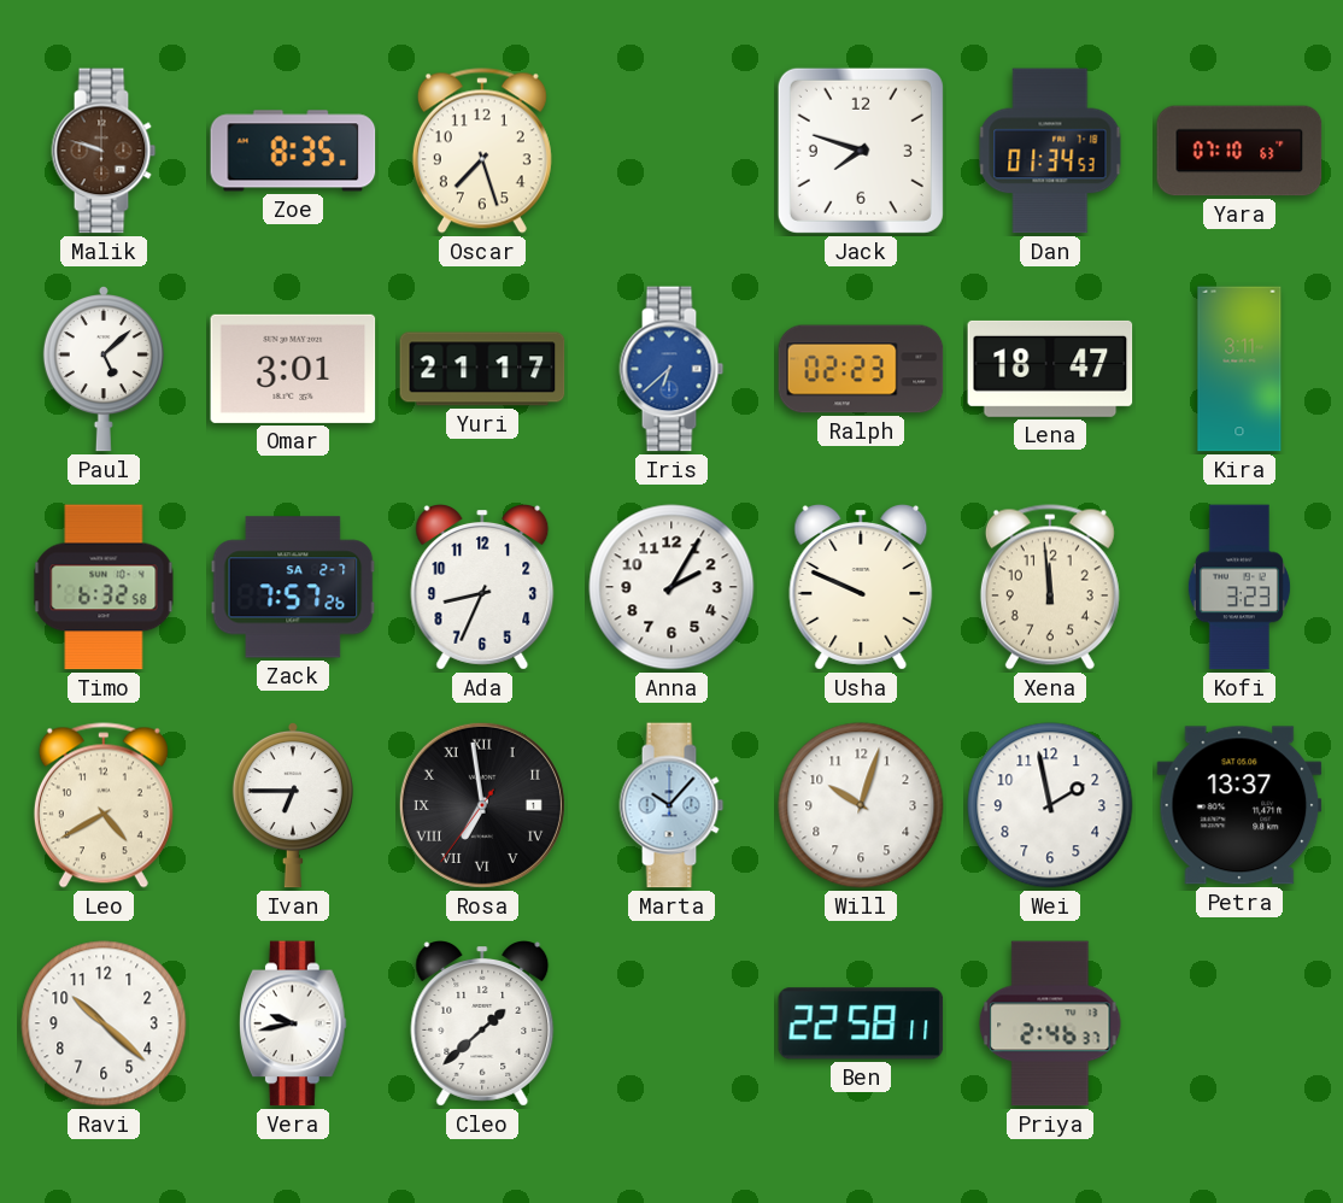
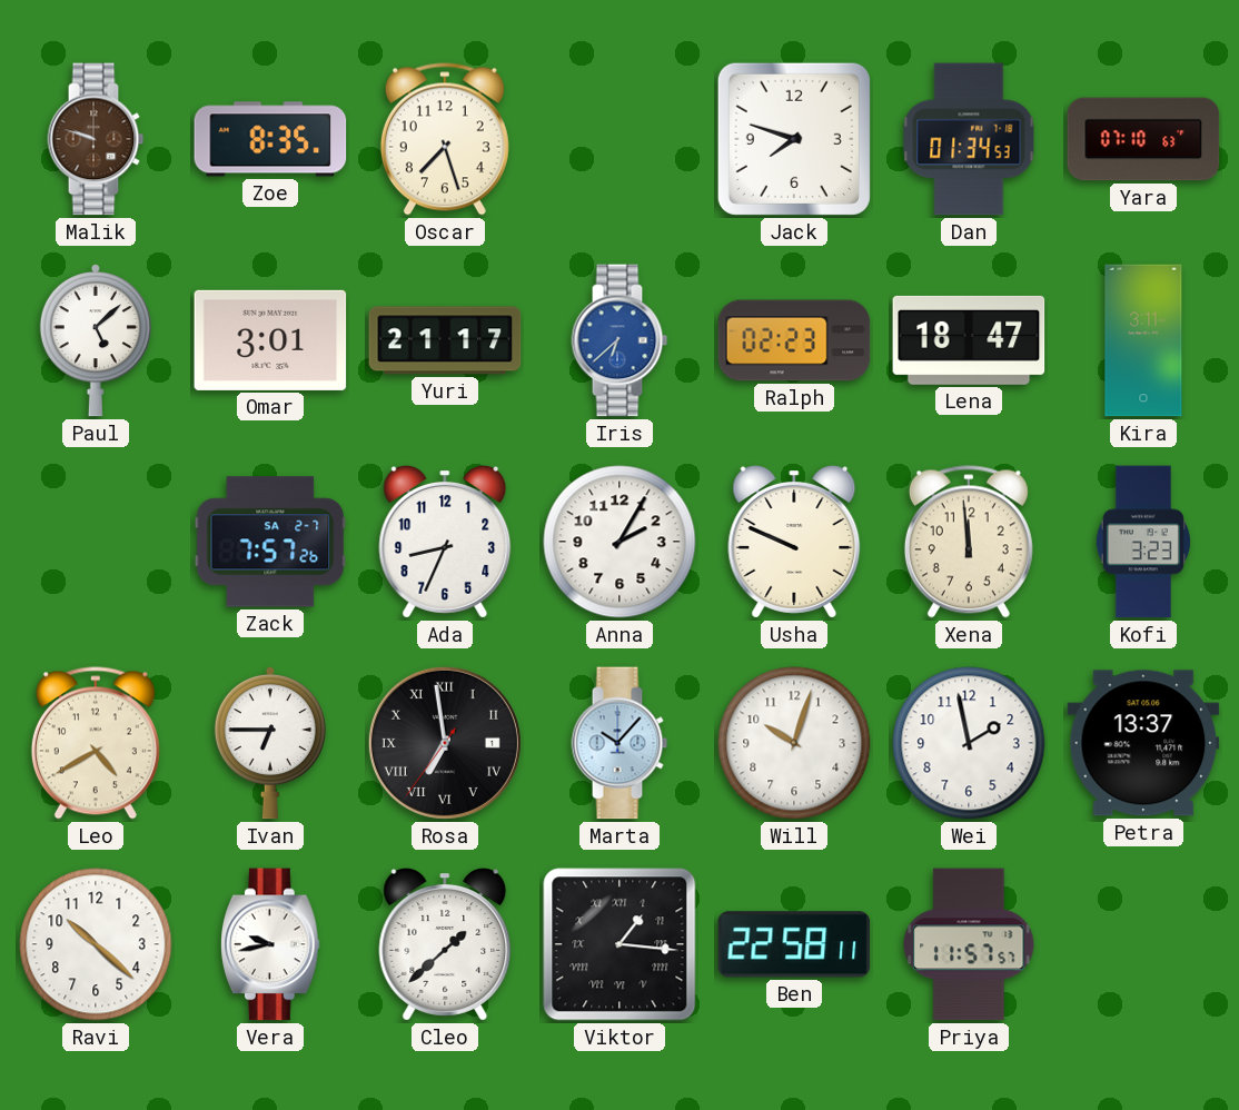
Timo: 6:32 -> none
Viktor: none -> 1:16
Priya: 2:46 -> 11:57
